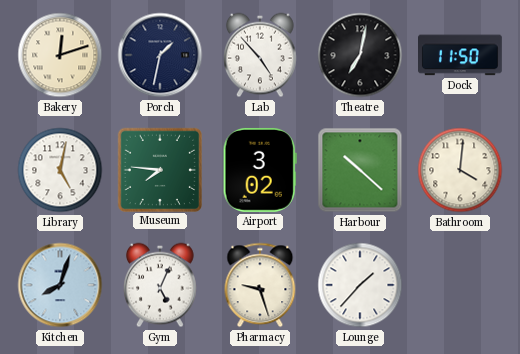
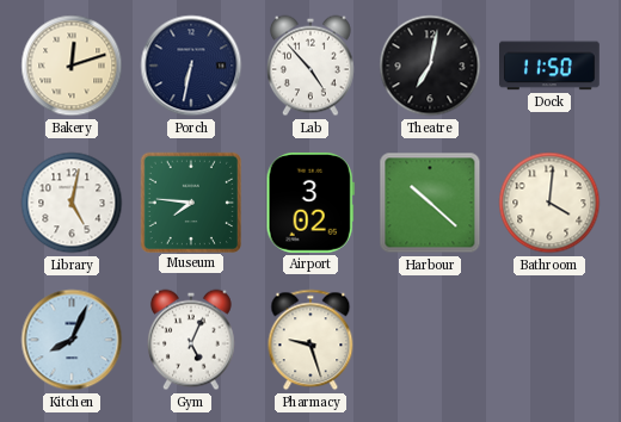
Porch: 1:32 -> 6:32
Kitchen: 8:03 -> 8:04
Lounge: 1:37 -> none
